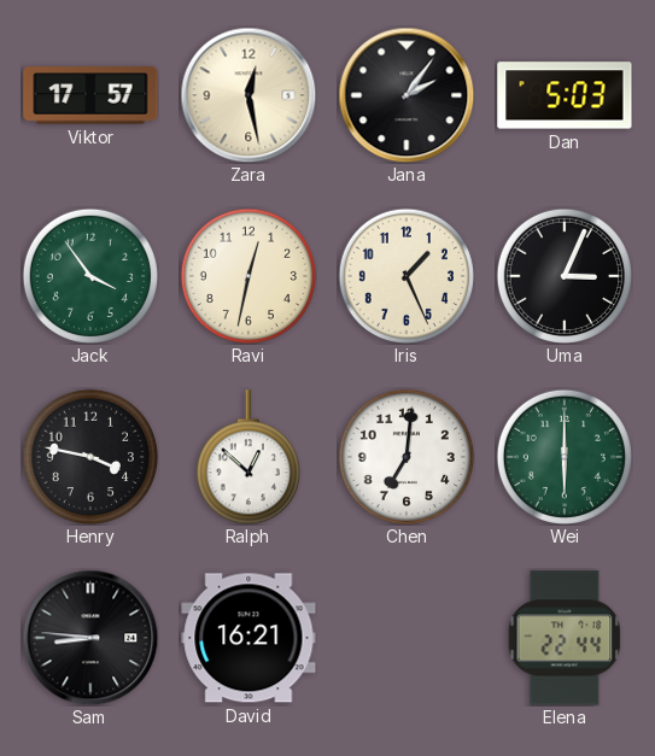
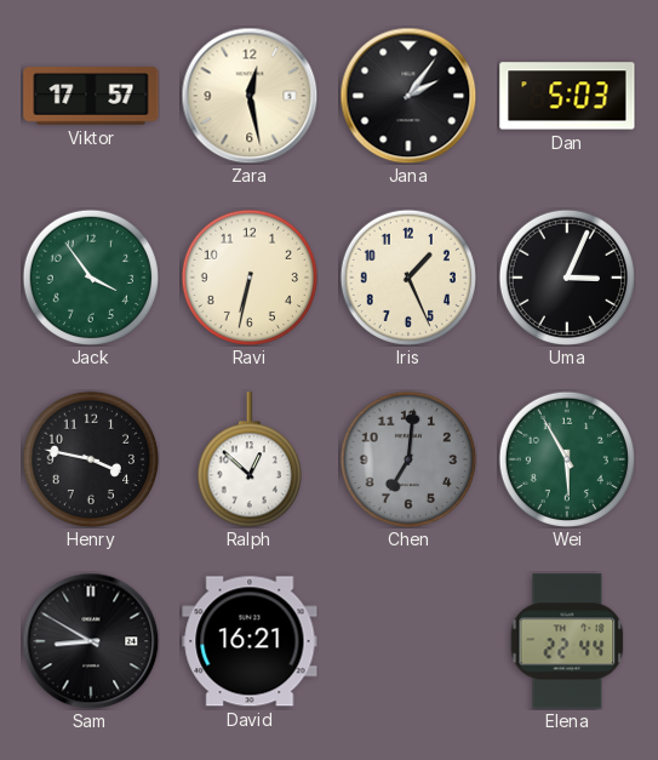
Ravi: 12:32 -> 6:32
Chen dial: white -> grey
Wei: 6:00 -> 5:55
Sam: 8:46 -> 8:50
